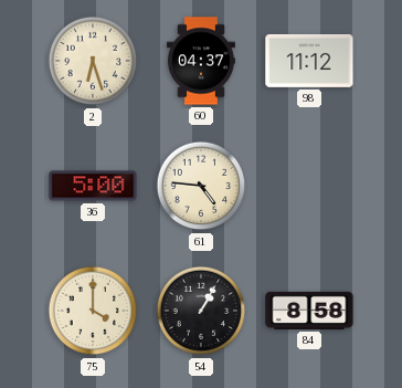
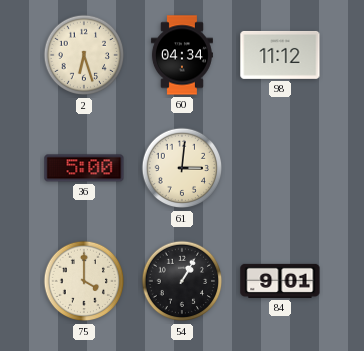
60: 04:37 -> 04:34
61: 4:46 -> 3:01
84: 8:58 -> 9:01
